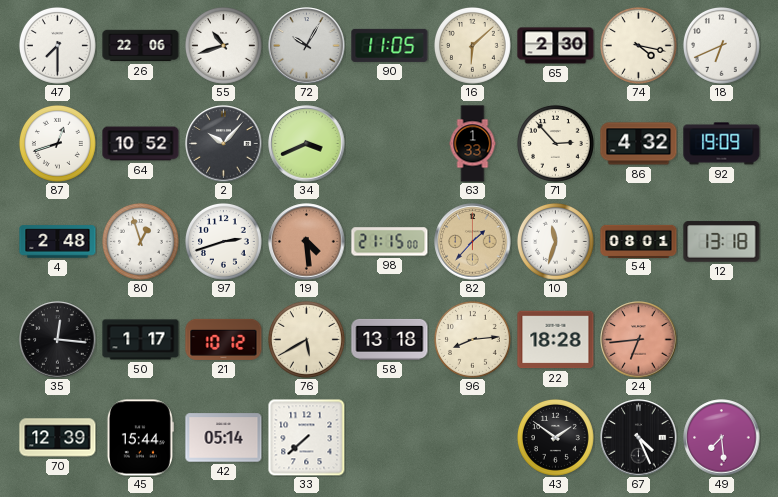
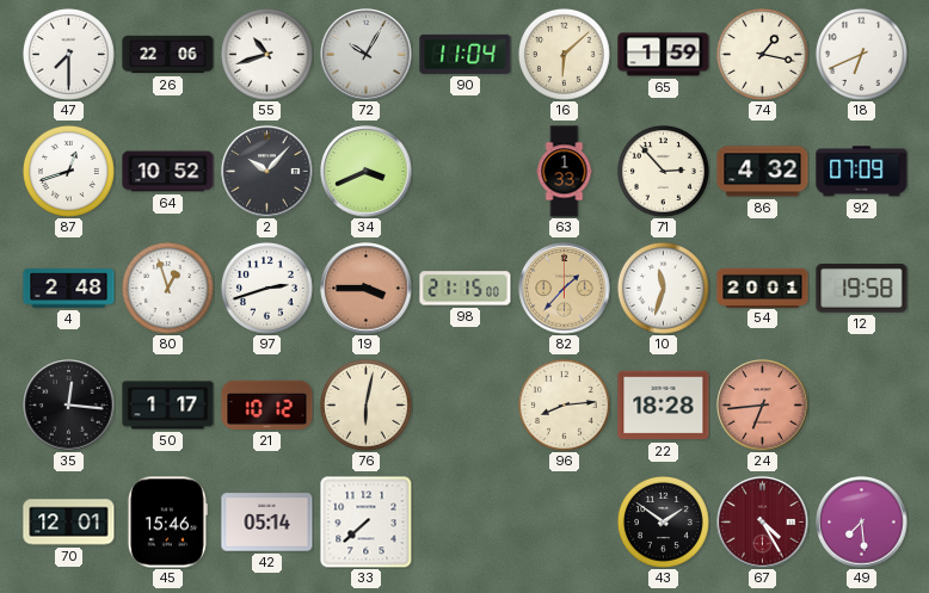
90: 11:05 -> 11:04
65: 2:30 -> 1:59
74: 4:17 -> 1:17
92: 19:09 -> 07:09
19: 4:29 -> 3:45
54: 08:01 -> 20:01
12: 13:18 -> 19:58
76: 5:40 -> 6:02
58: 13:18 -> none
70: 12:39 -> 12:01
45: 15:44 -> 15:46
67: 4:26 -> 4:25
67 dial: black -> burgundy
